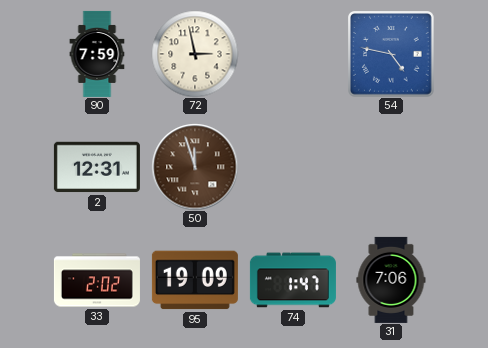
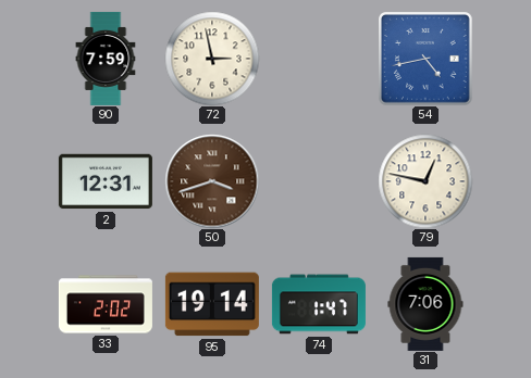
54: 4:47 -> 4:43
50: 11:57 -> 3:42
79: none -> 12:47
95: 19:09 -> 19:14
